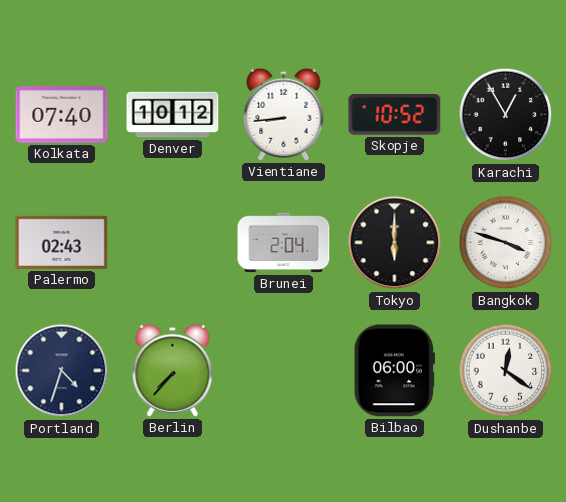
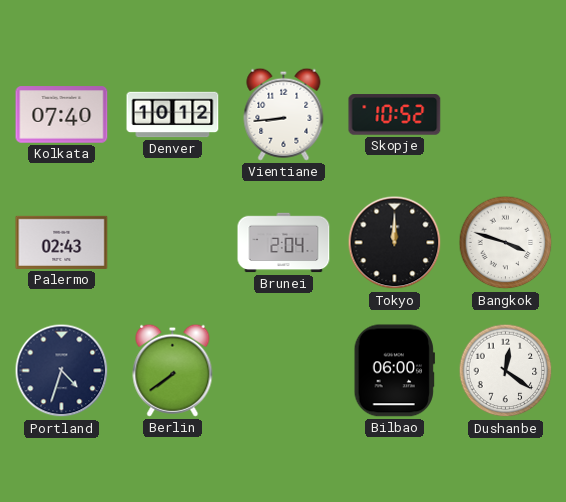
Karachi: 12:55 -> none
Tokyo: 6:00 -> 12:00
Berlin: 7:37 -> 7:39
